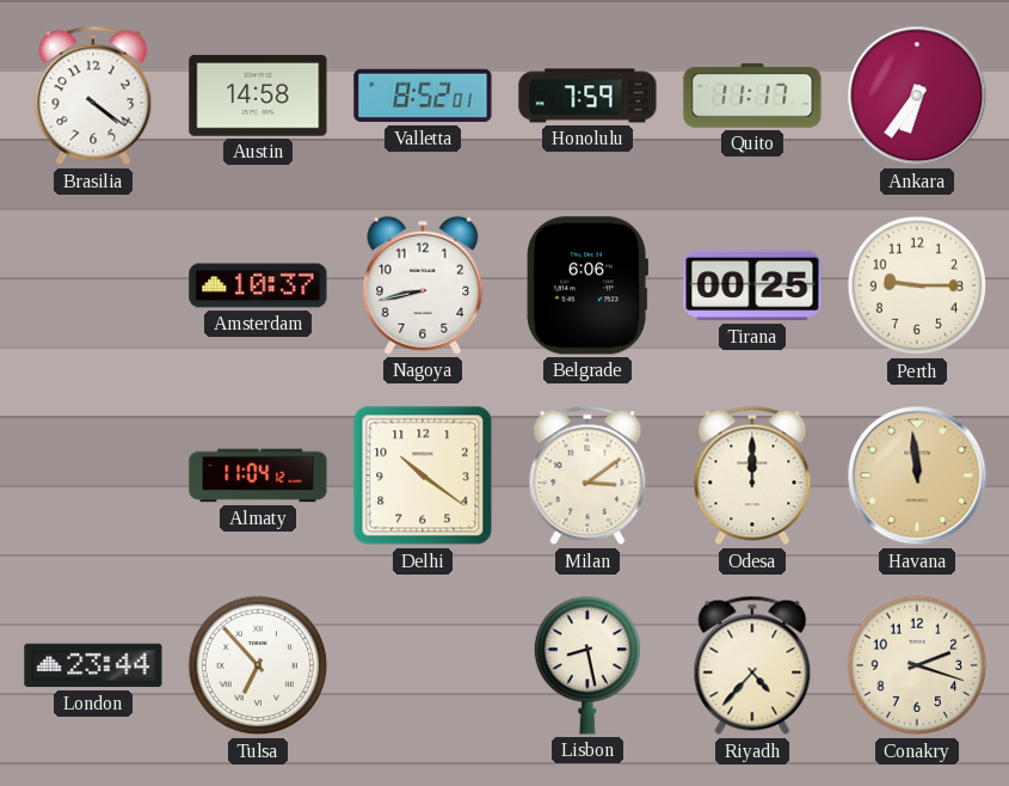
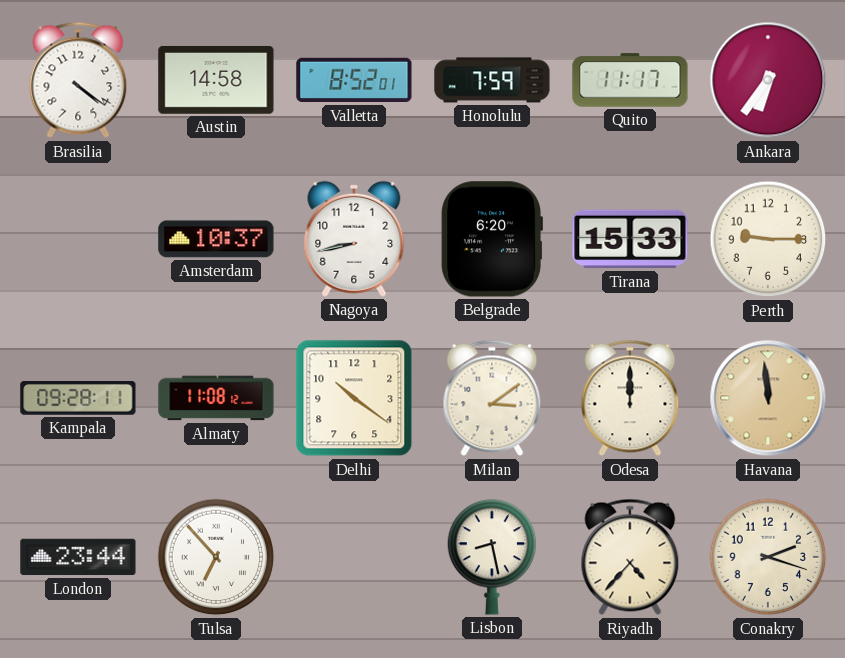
Belgrade: 6:06 -> 6:20
Tirana: 00:25 -> 15:33
Kampala: none -> 09:28
Almaty: 11:04 -> 11:08
